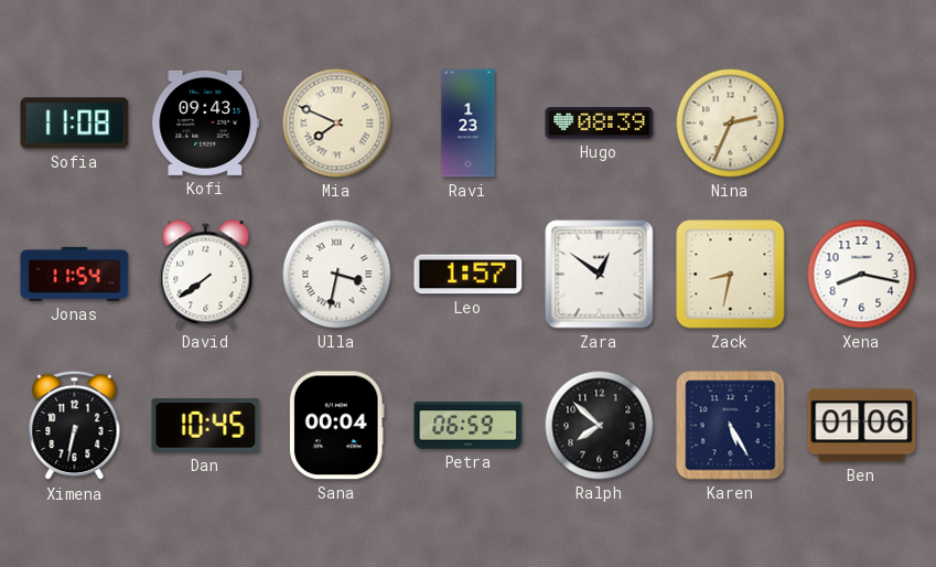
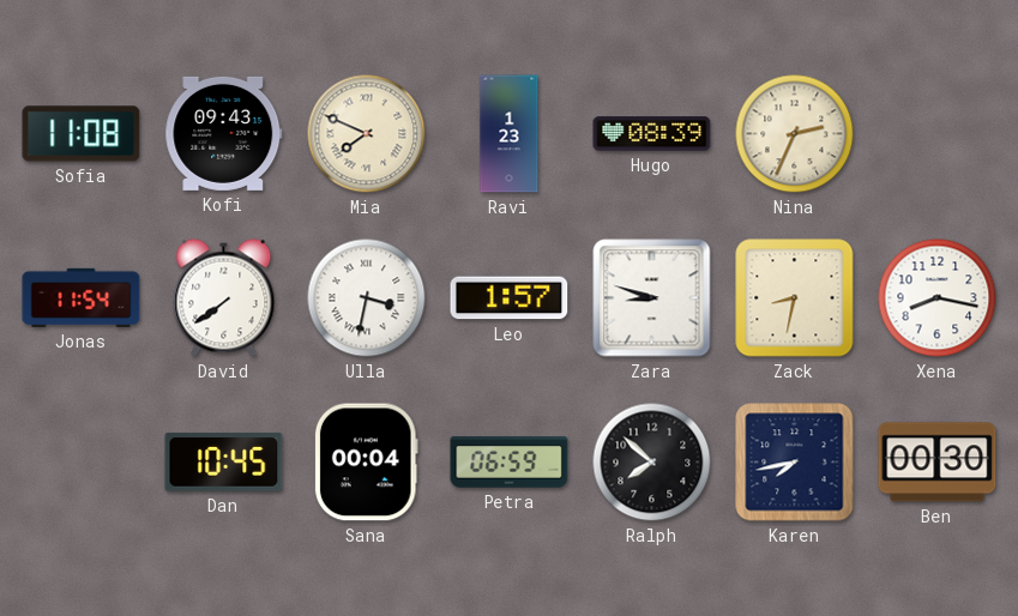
Zara: 12:51 -> 8:48
Ximena: 6:32 -> none
Karen: 5:25 -> 7:43
Ben: 01:06 -> 00:30
